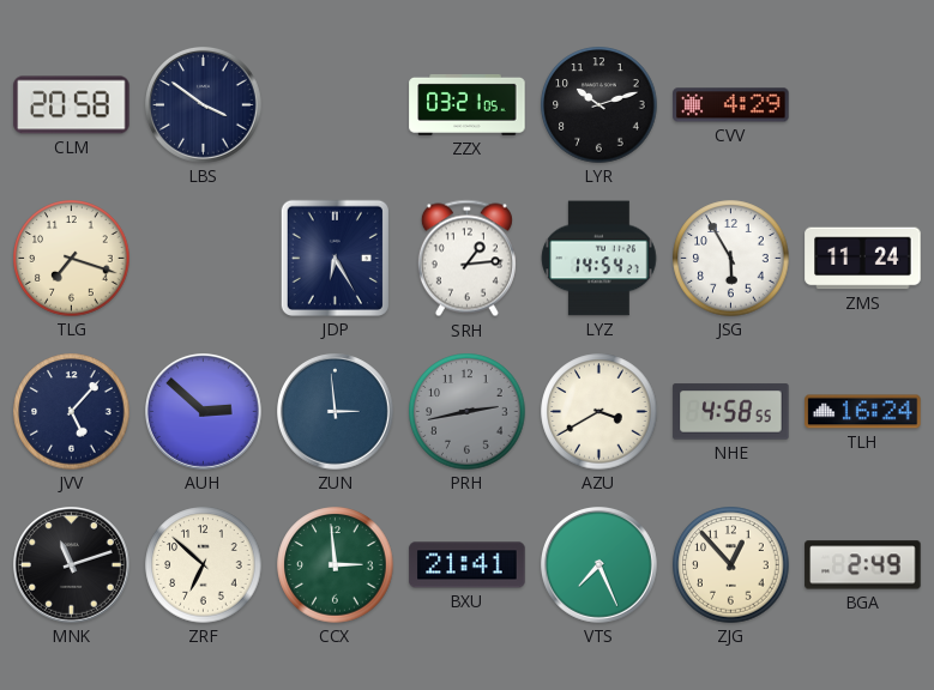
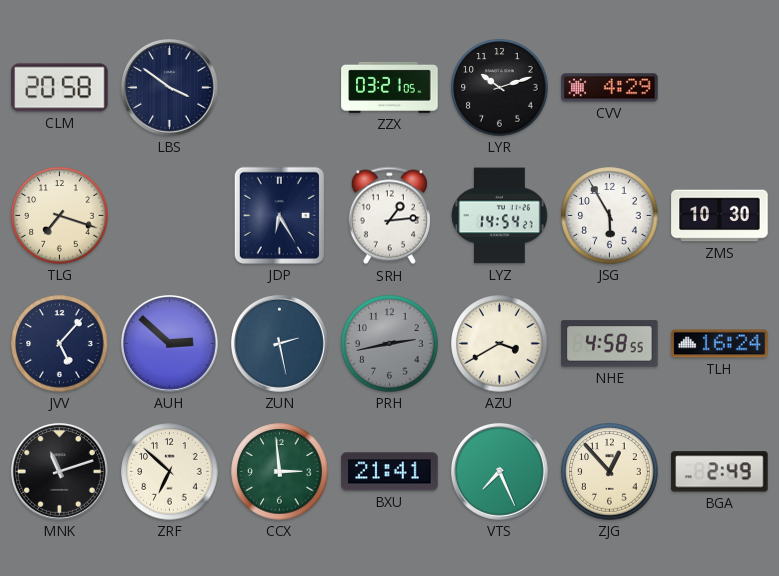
ZMS: 11:24 -> 10:30
ZUN: 2:59 -> 2:28
